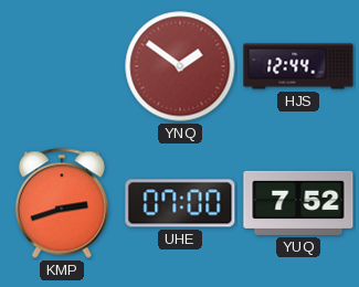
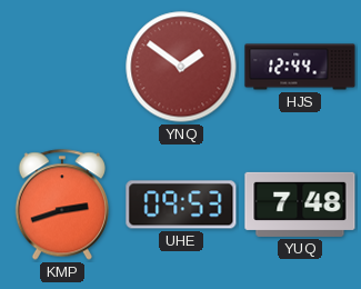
UHE: 07:00 -> 09:53
YUQ: 7:52 -> 7:48
